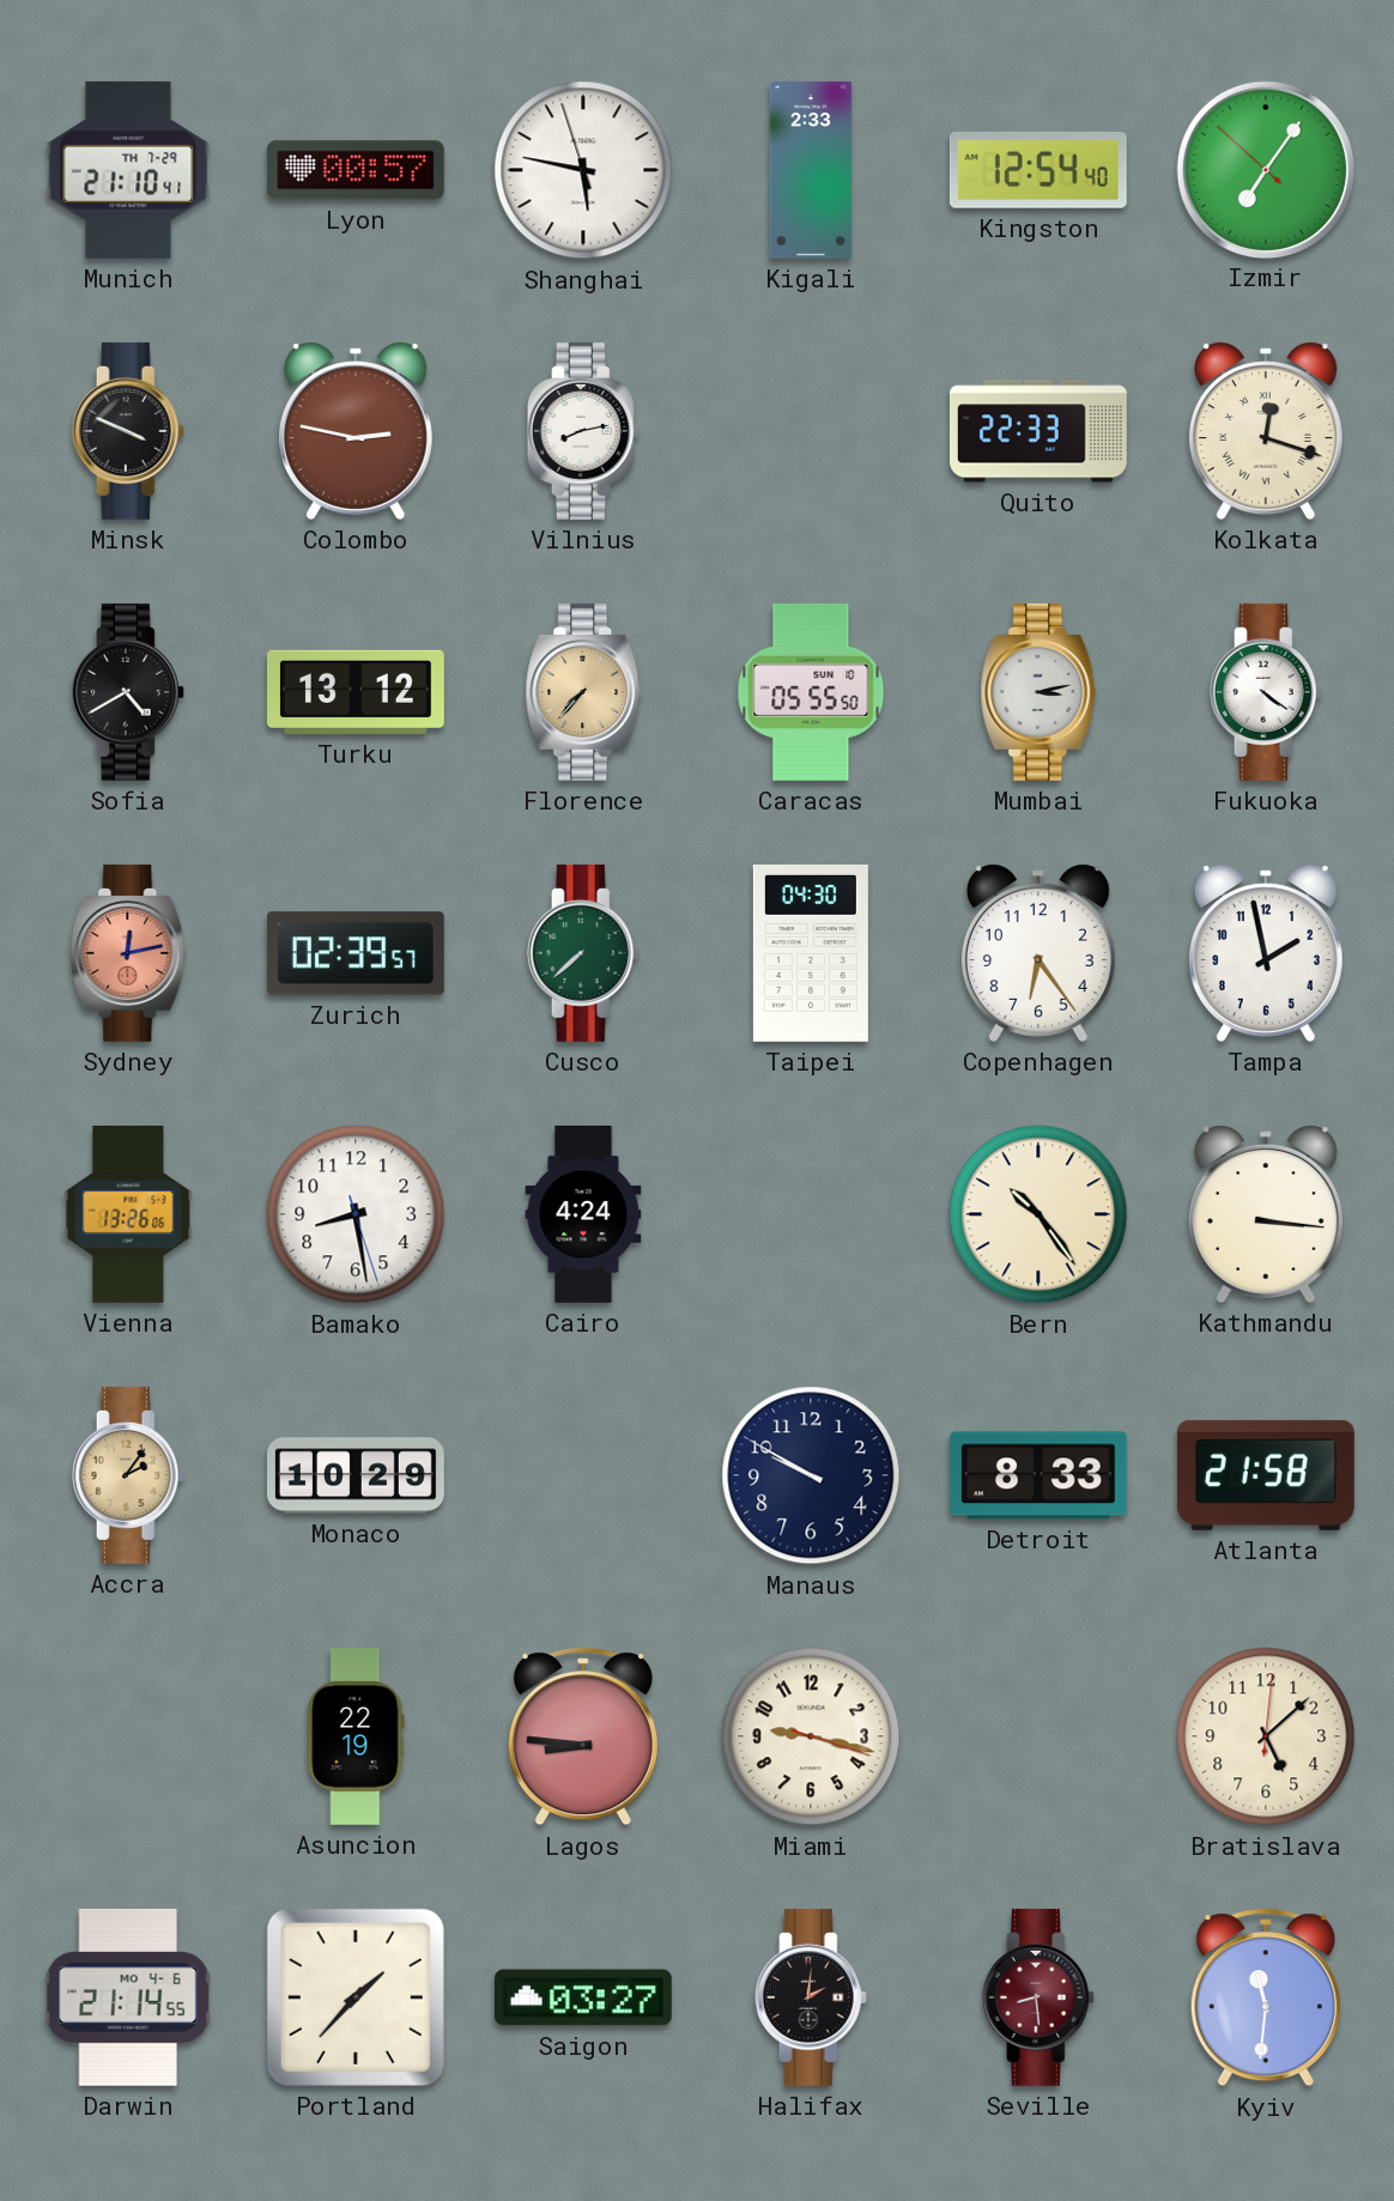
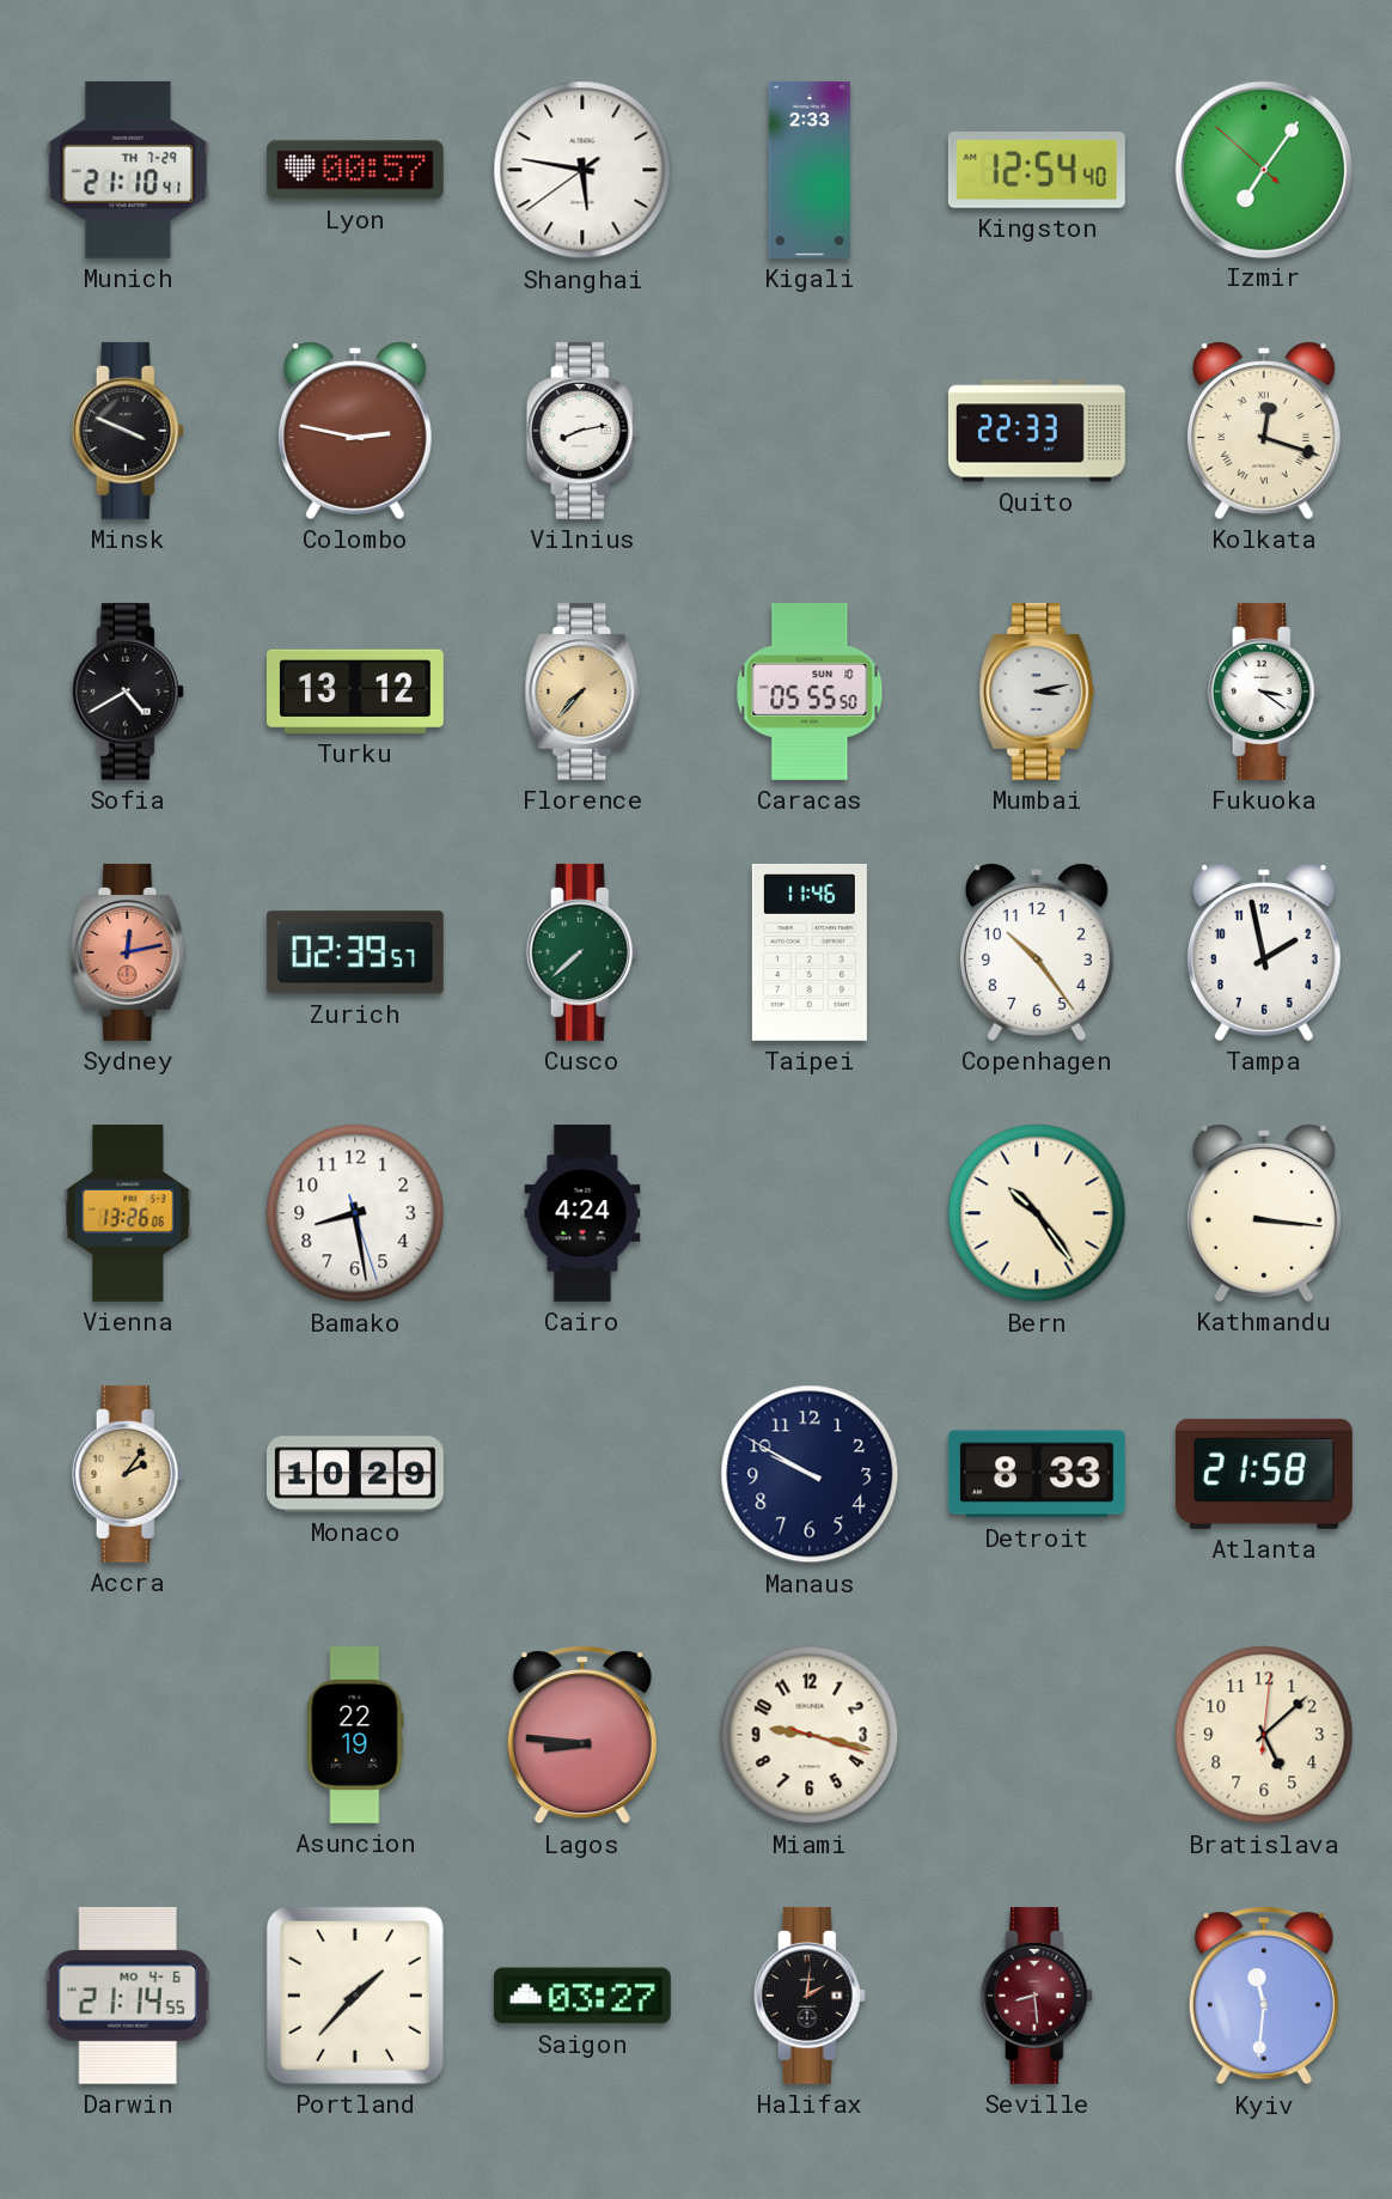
Shanghai: 5:46:57 -> 5:46:39
Fukuoka: 4:21 -> 3:21
Taipei: 04:30 -> 11:46
Copenhagen: 6:24 -> 10:24
